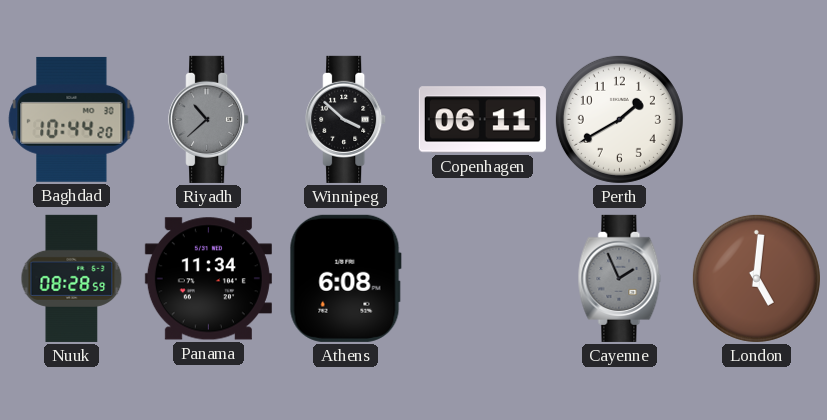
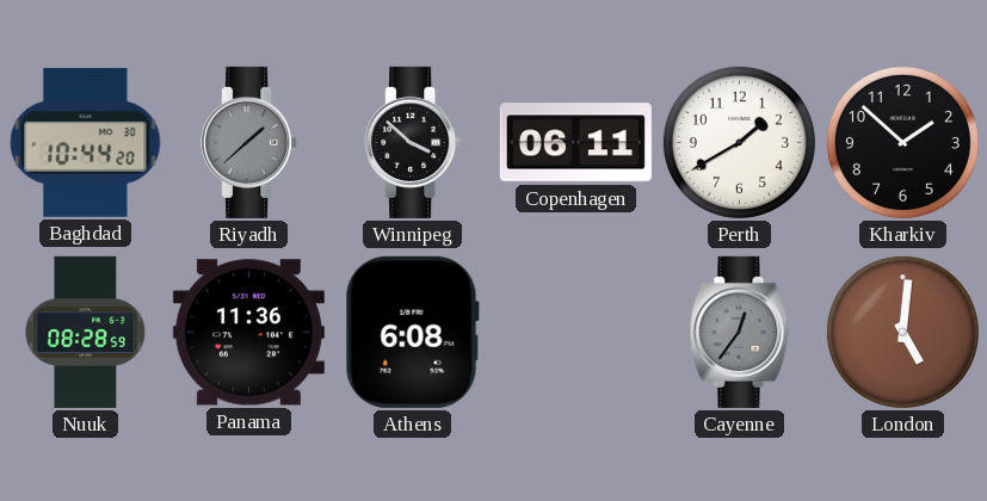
Riyadh: 10:38 -> 1:38
Kharkiv: none -> 1:52
Panama: 11:34 -> 11:36
Cayenne: 1:56 -> 12:36
